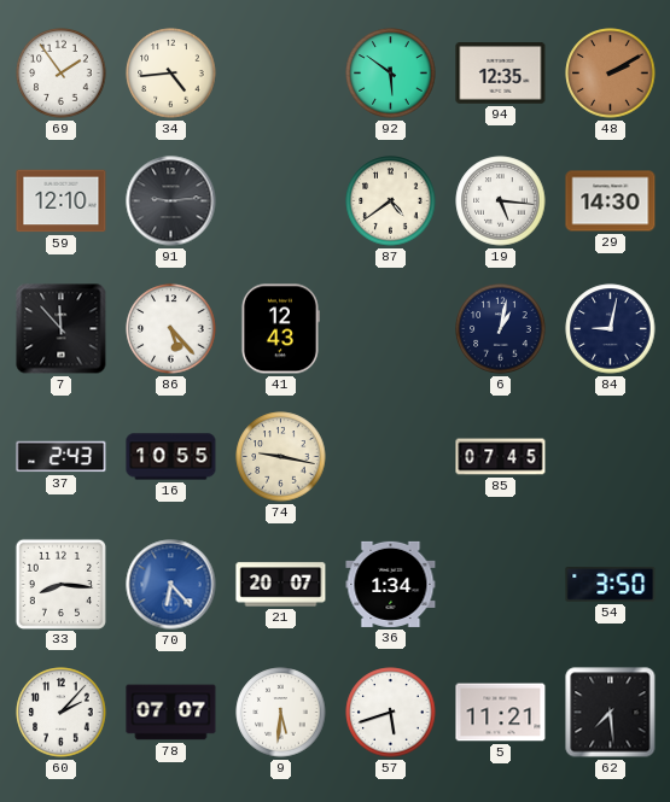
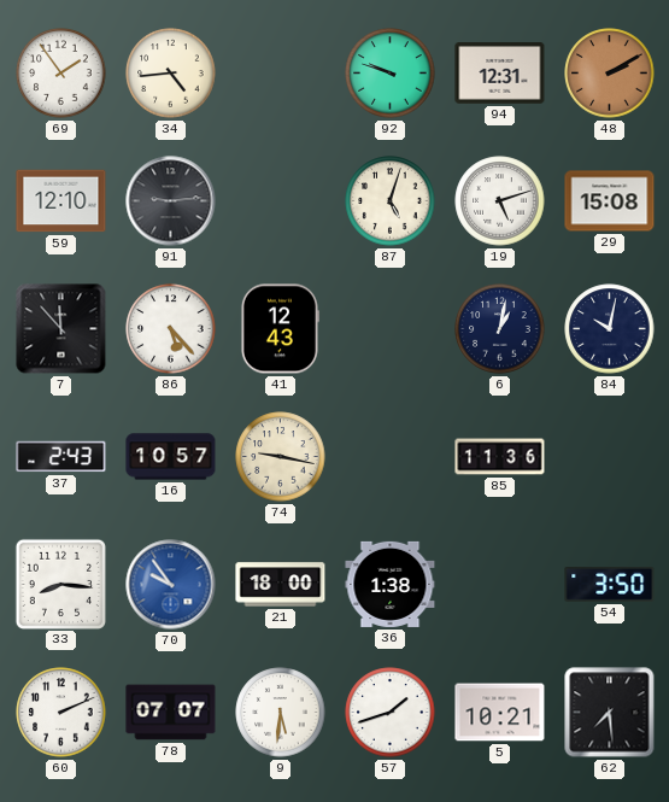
92: 5:51 -> 9:48
94: 12:35 -> 12:31
87: 4:39 -> 5:03
19: 5:16 -> 5:12
29: 14:30 -> 15:08
84: 9:02 -> 10:02
16: 10:55 -> 10:57
85: 07:45 -> 11:36
70: 6:23 -> 9:54
21: 20:07 -> 18:00
36: 1:34 -> 1:38
60: 2:07 -> 2:11
57: 5:42 -> 1:42
5: 11:21 -> 10:21
